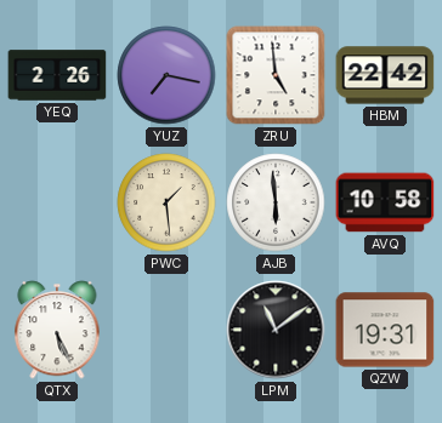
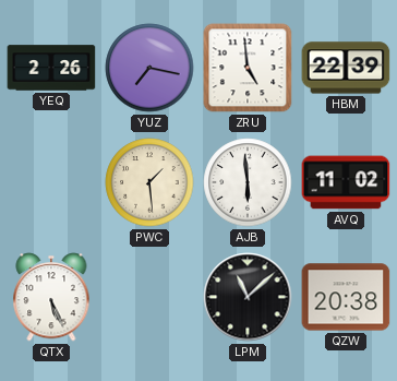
HBM: 22:42 -> 22:39
AVQ: 10:58 -> 11:02
LPM: 11:09 -> 11:08
QZW: 19:31 -> 20:38
